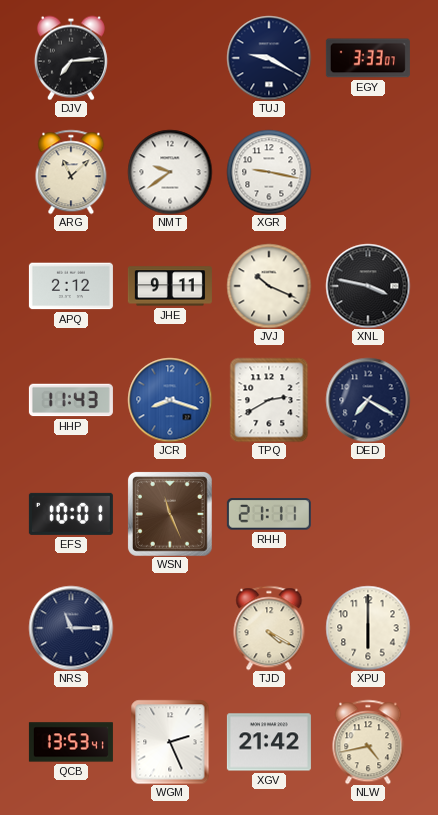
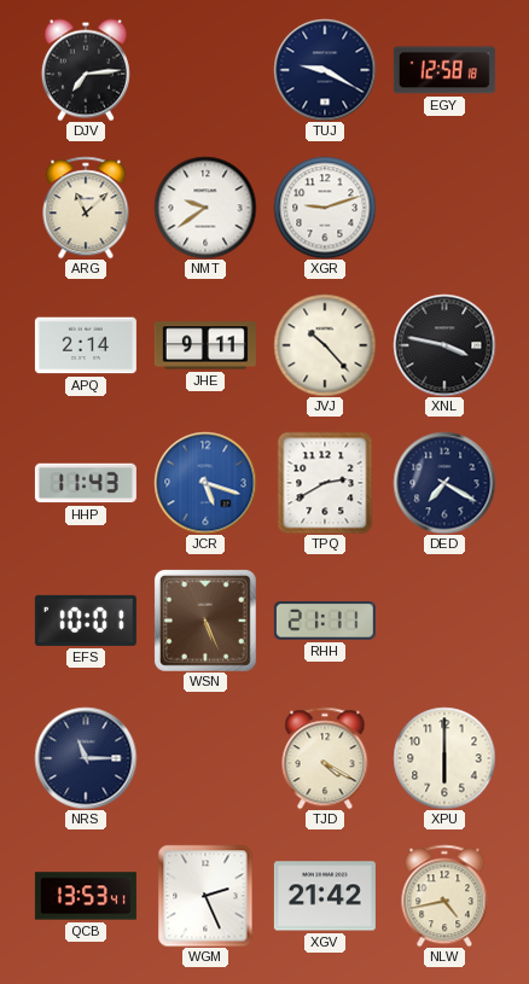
EGY: 3:33 -> 12:58
XGR: 9:17 -> 9:12
APQ: 2:12 -> 2:14
JVJ: 10:19 -> 10:23
JCR: 8:18 -> 5:18
WSN: 11:26 -> 5:26
